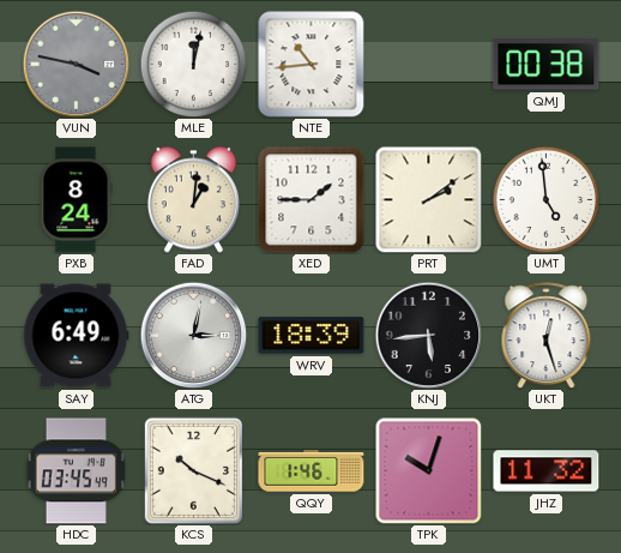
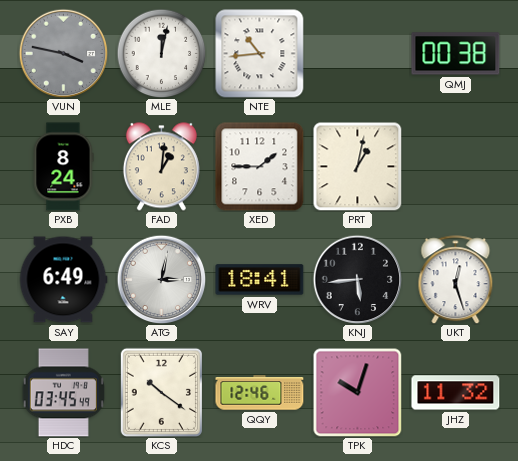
PRT: 2:09 -> 1:02
UMT: 4:59 -> none
WRV: 18:39 -> 18:41
KCS: 10:19 -> 10:21
QQY: 1:46 -> 12:46
